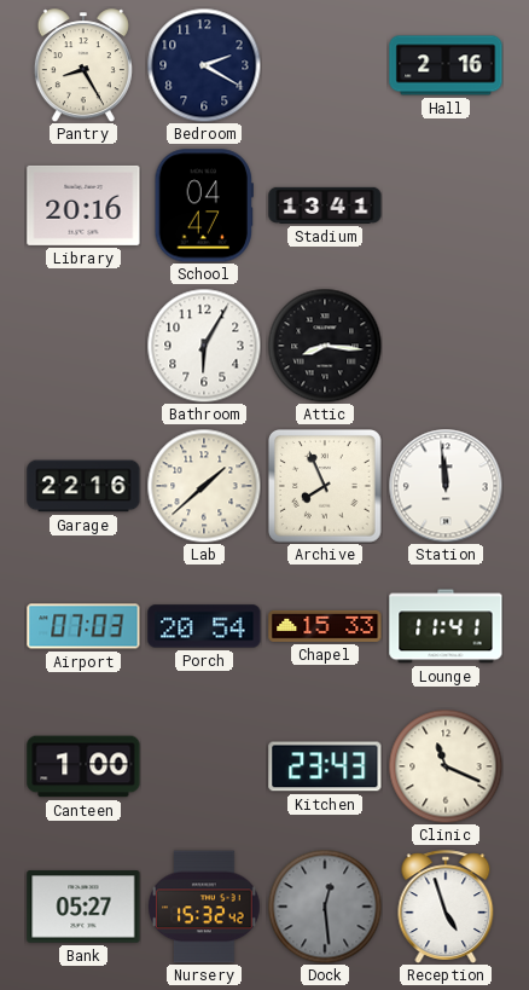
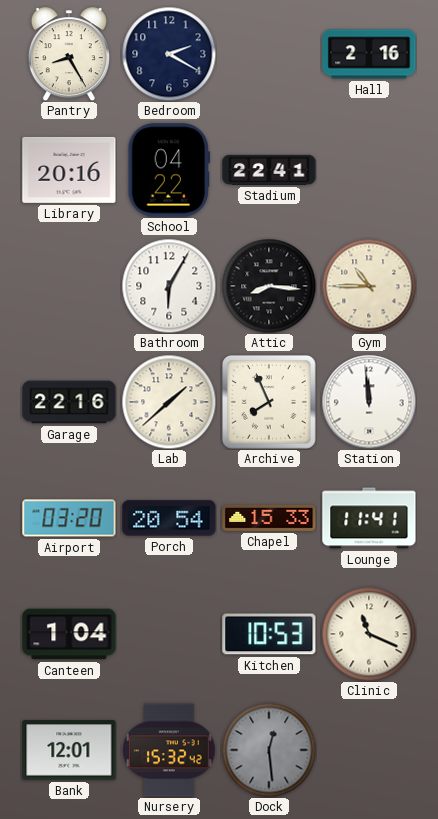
School: 04:47 -> 04:22
Stadium: 13:41 -> 22:41
Gym: none -> 10:45
Airport: 07:03 -> 03:20
Canteen: 1:00 -> 1:04
Kitchen: 23:43 -> 10:53
Bank: 05:27 -> 12:01
Reception: 4:57 -> none
